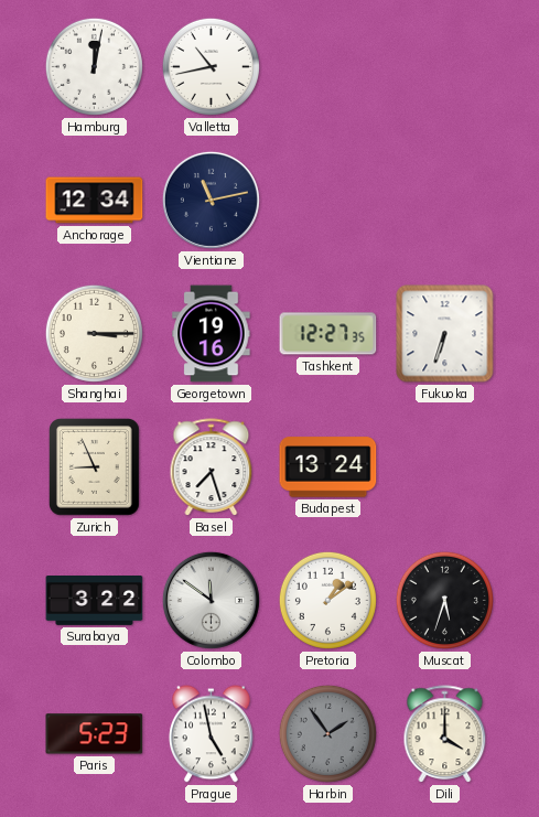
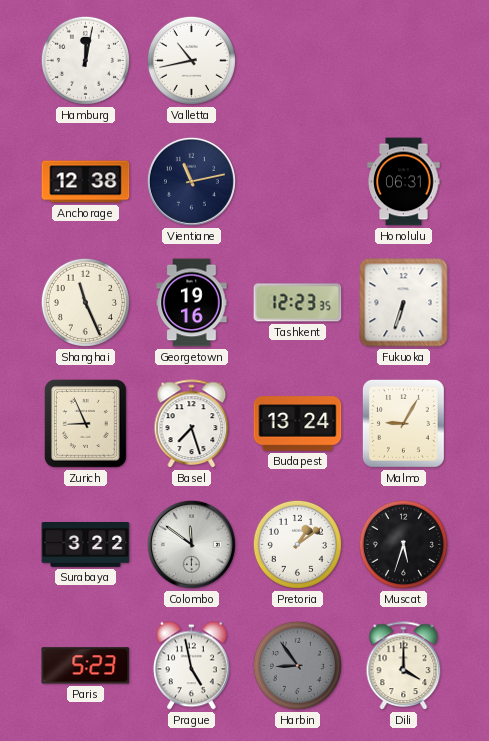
Anchorage: 12:34 -> 12:38
Honolulu: none -> 06:31
Shanghai: 3:15 -> 11:26
Tashkent: 12:27 -> 12:23
Malmo: none -> 9:05
Harbin: 1:54 -> 8:54
